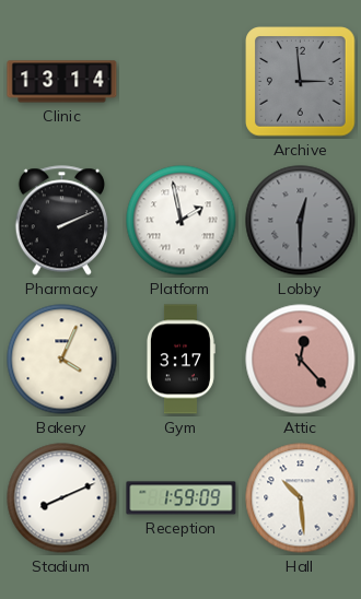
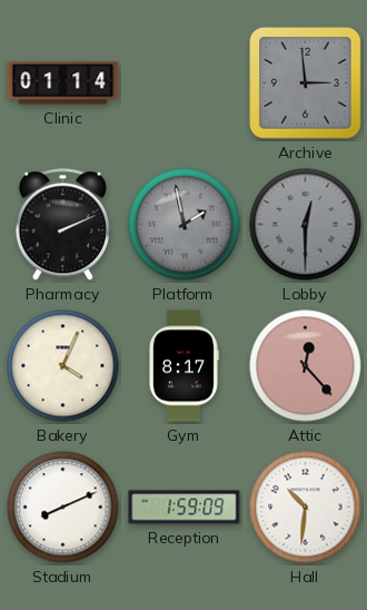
Clinic: 13:14 -> 01:14
Platform dial: white -> grey
Gym: 3:17 -> 8:17
Hall: 10:29 -> 10:31
